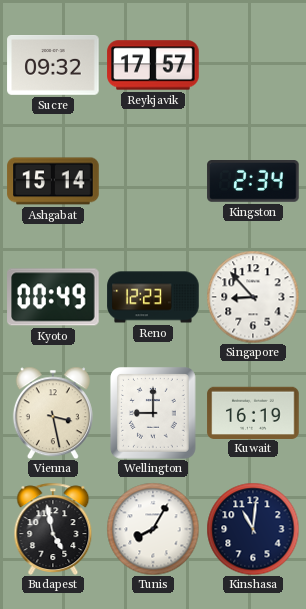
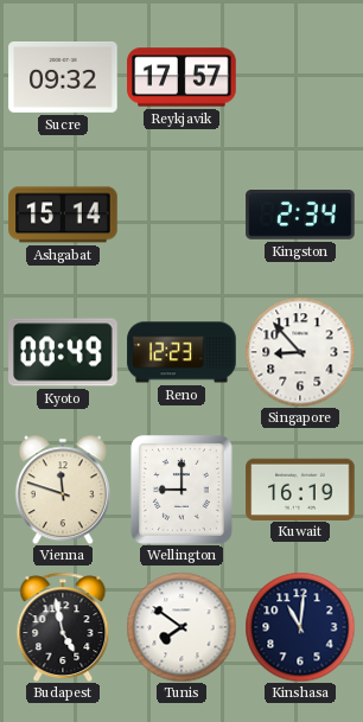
Vienna: 3:28 -> 11:48
Tunis: 8:05 -> 7:51
